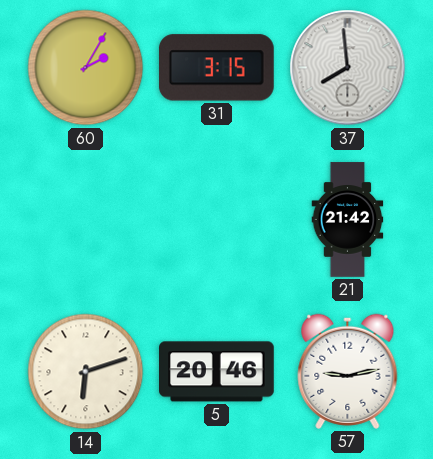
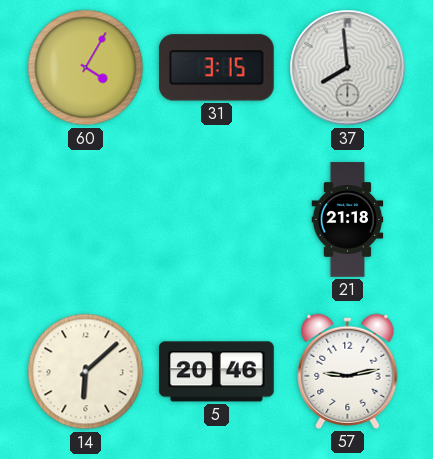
60: 2:05 -> 4:05
21: 21:42 -> 21:18
14: 6:12 -> 6:08
